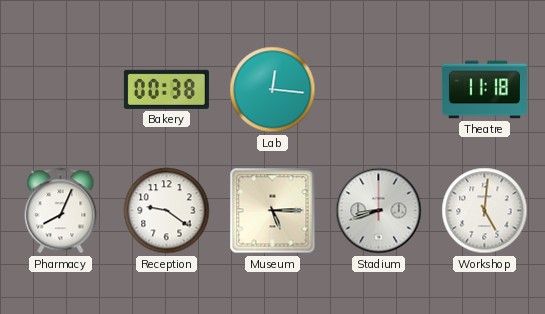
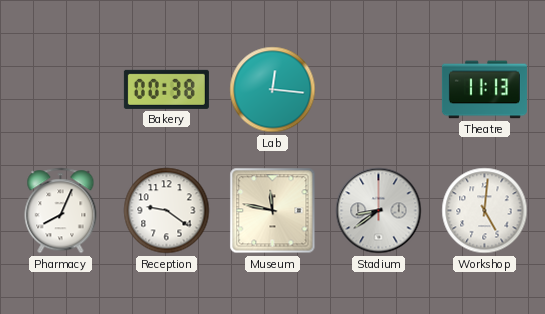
Theatre: 11:18 -> 11:13
Museum: 5:15 -> 11:47
Stadium: 8:42 -> 8:39
